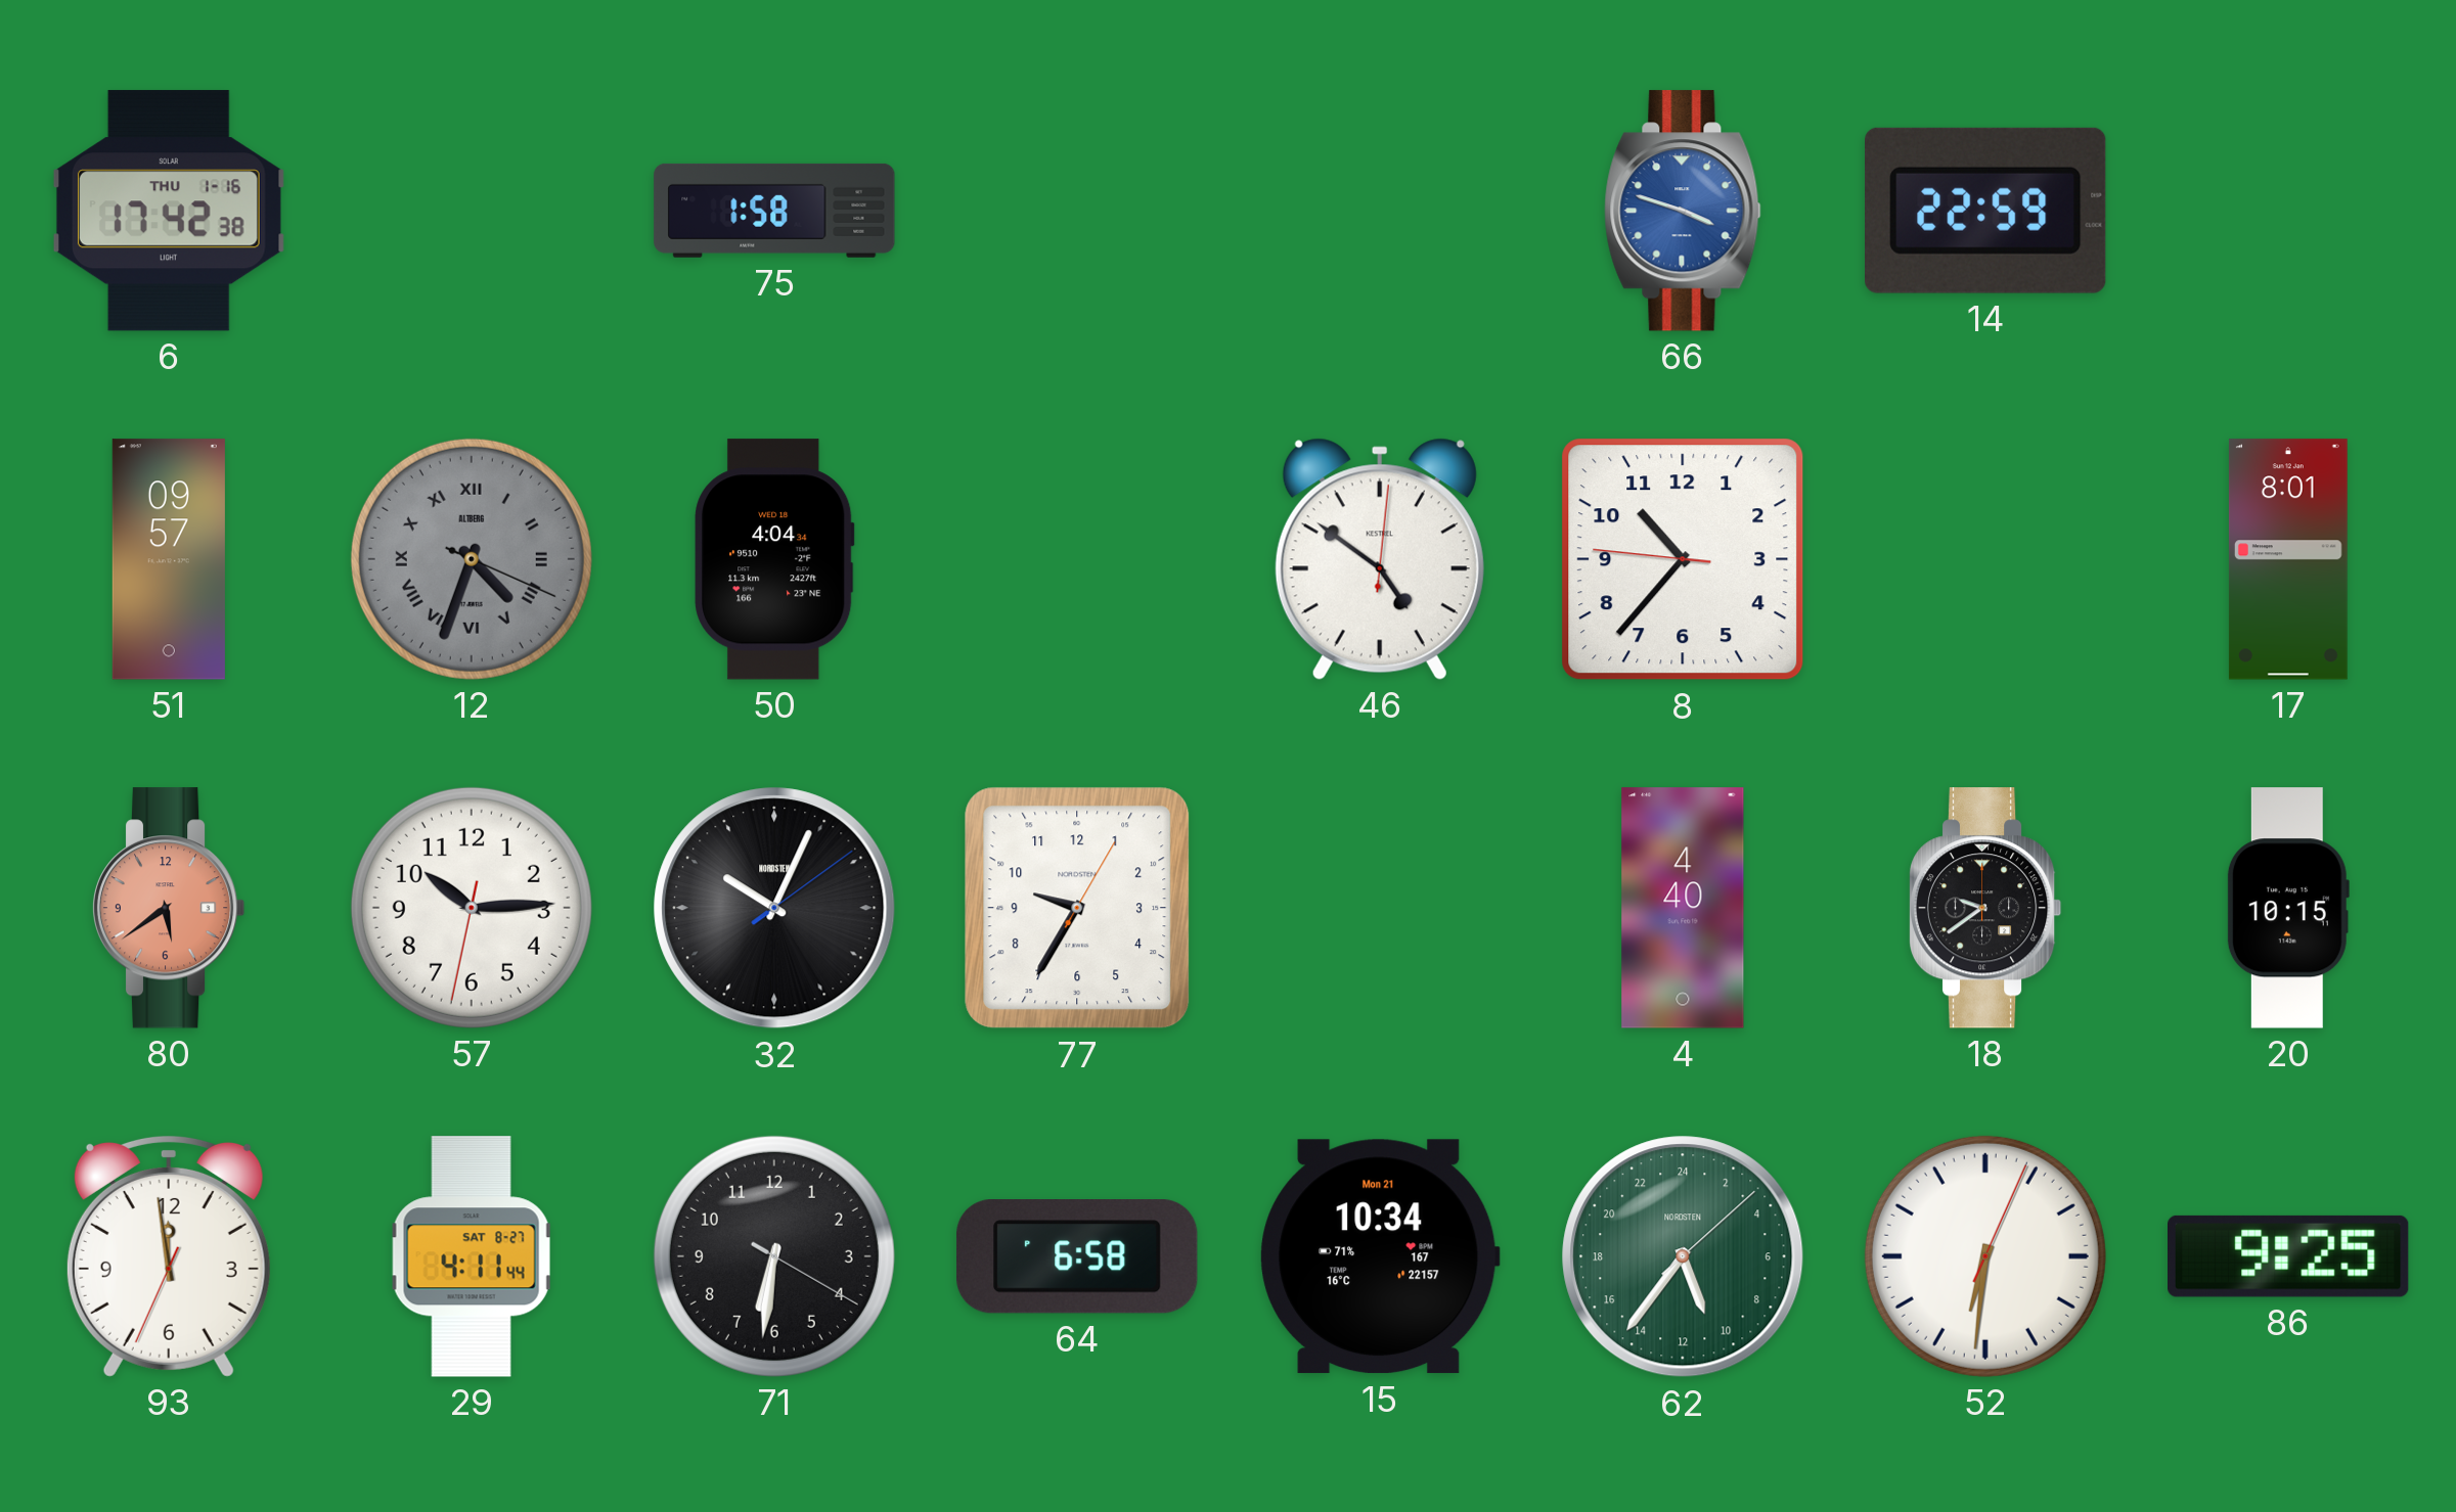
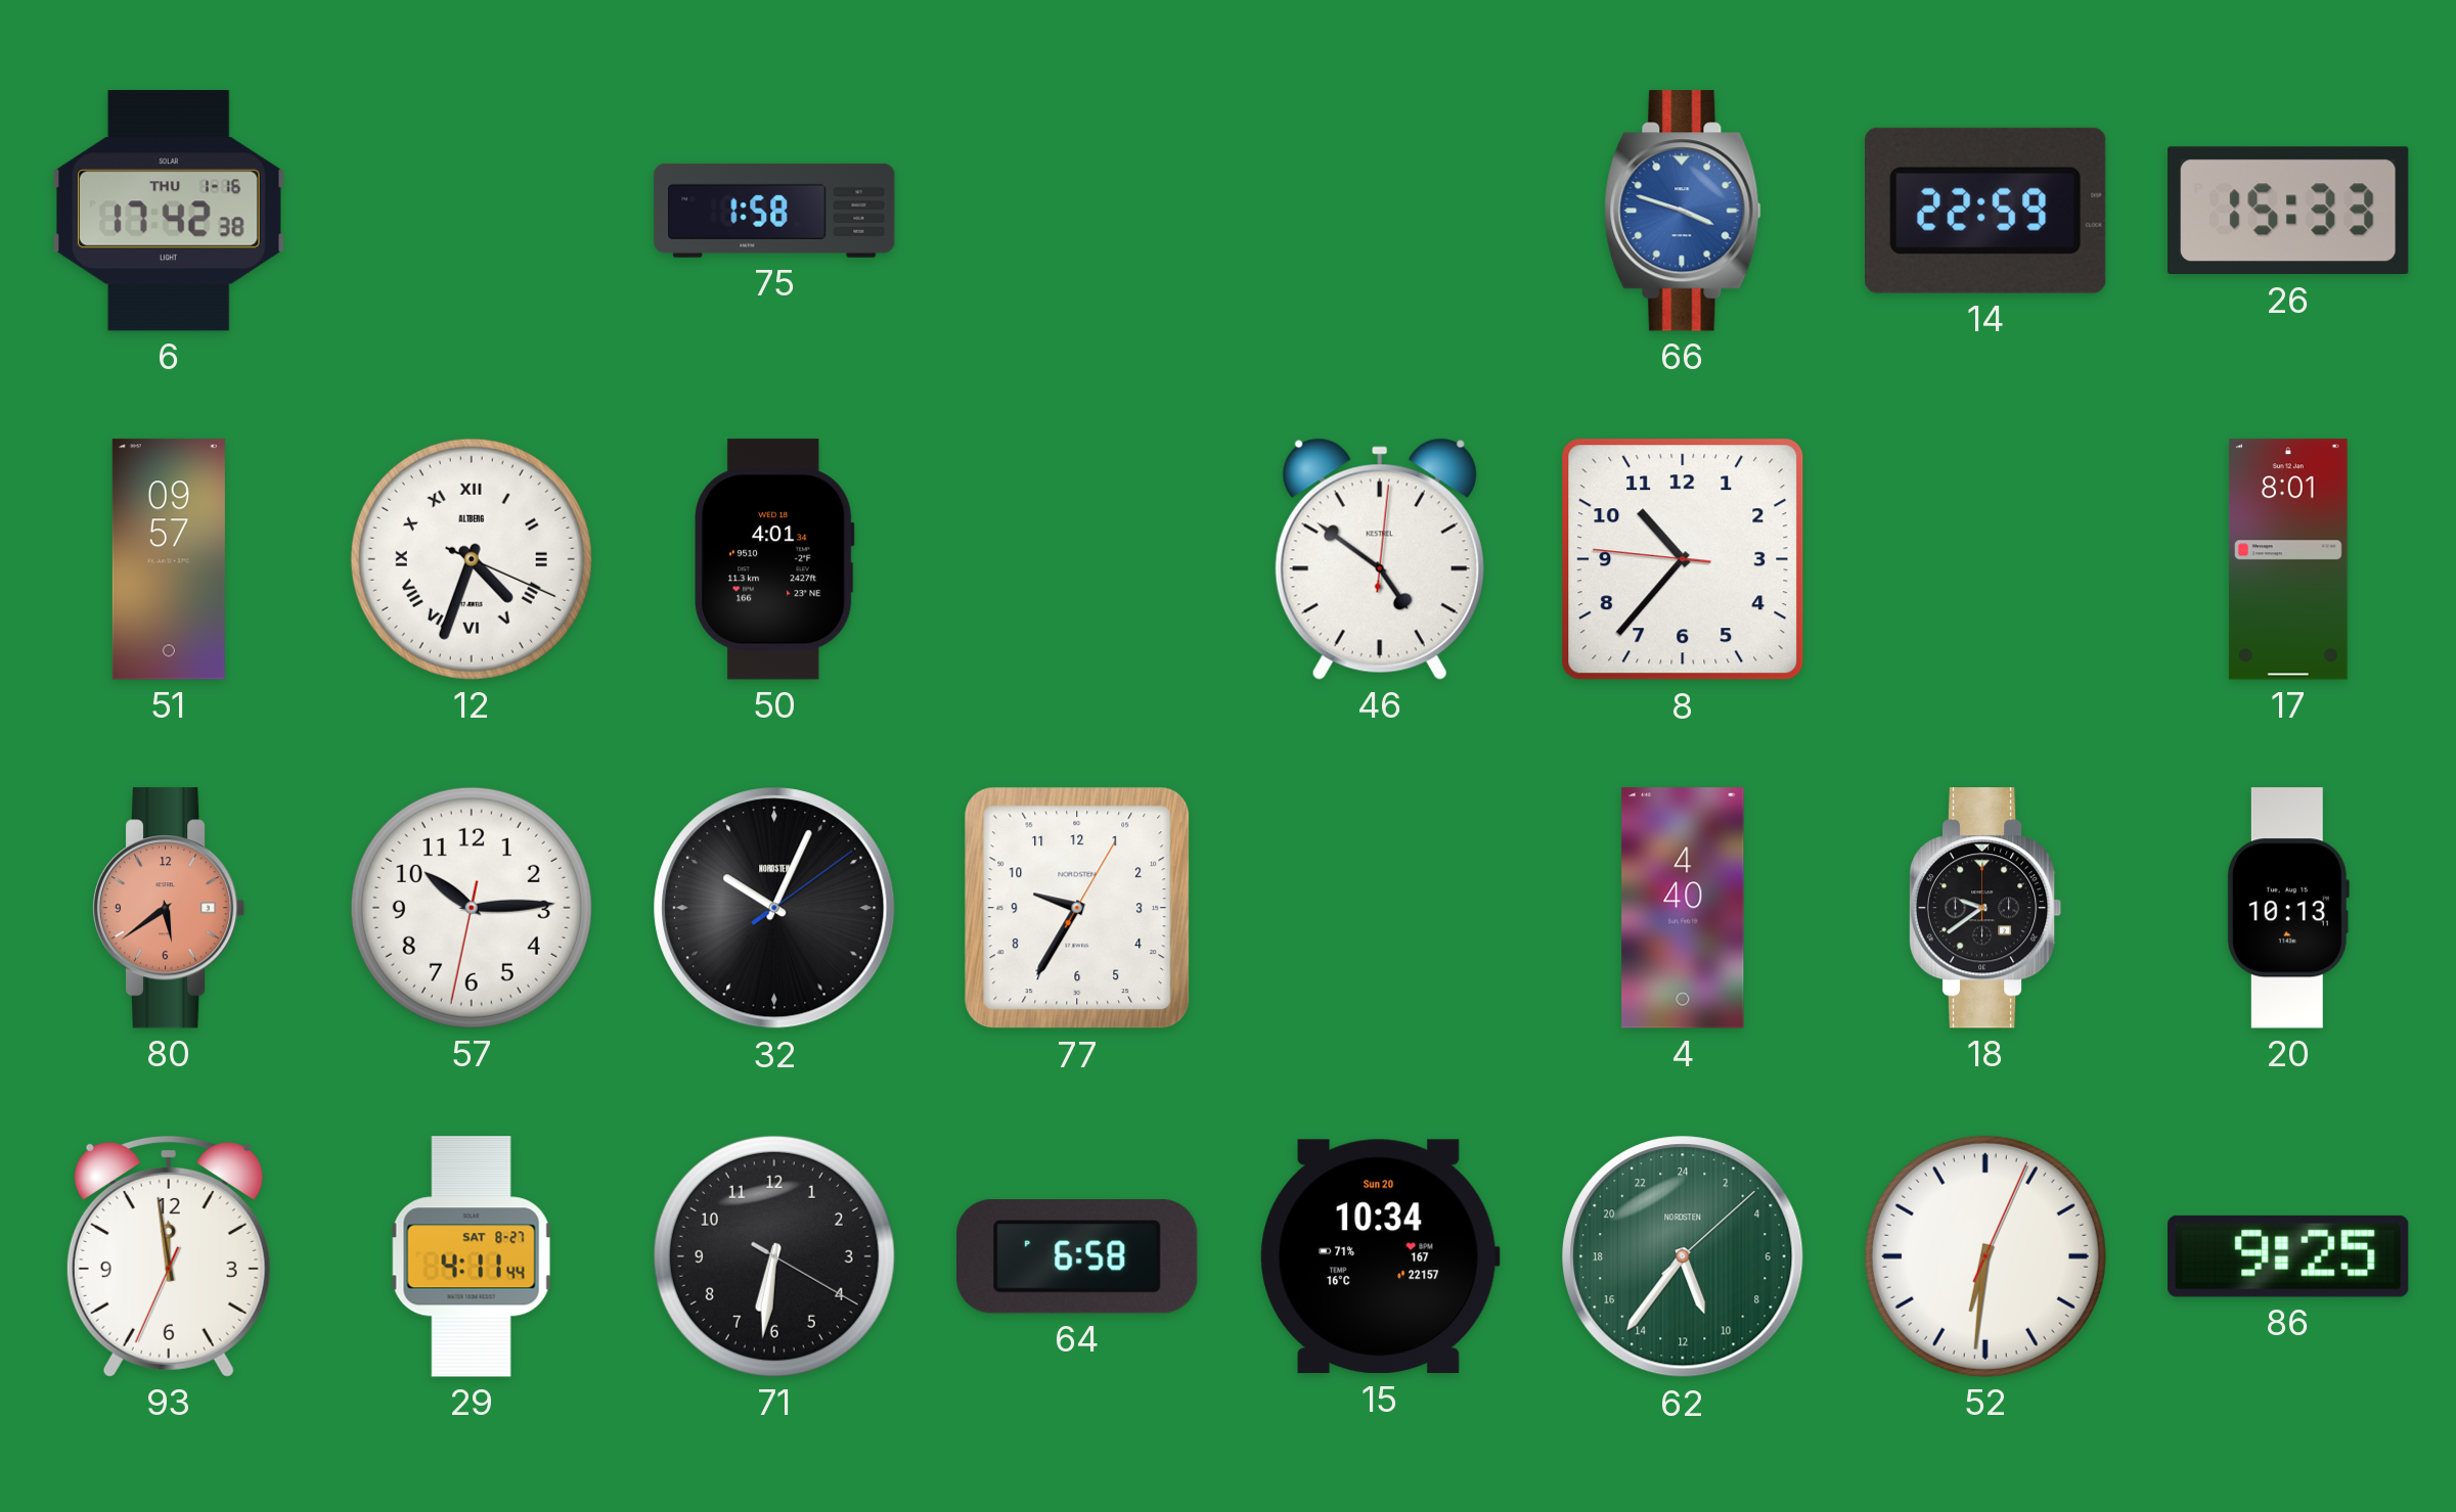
26: none -> 15:33
12 dial: grey -> white
50: 4:04 -> 4:01
20: 10:15 -> 10:13
15 date: Mon 21 -> Sun 20
